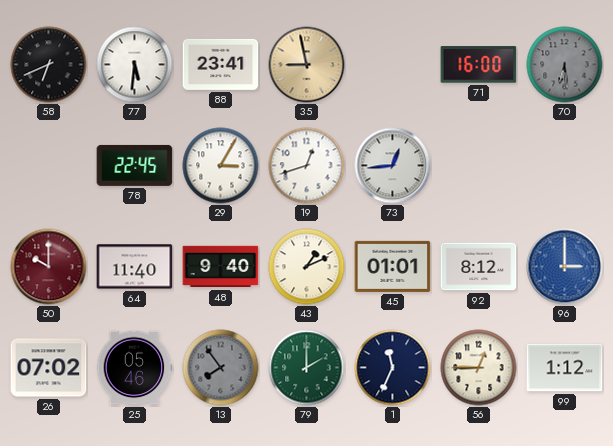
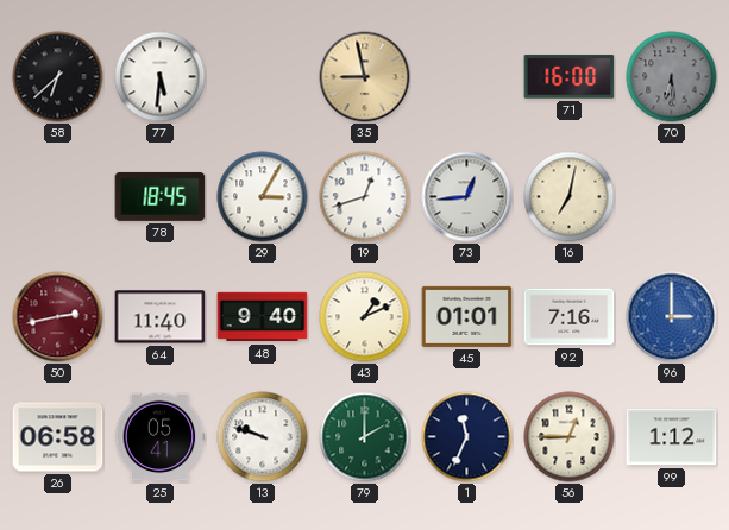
58: 6:41 -> 6:38
88: 23:41 -> none
78: 22:45 -> 18:45
16: none -> 7:02
50: 10:00 -> 2:43
92: 8:12 -> 7:16
26: 07:02 -> 06:58
25: 05:46 -> 05:41
13: 7:54 -> 9:48
13 dial: grey -> white
